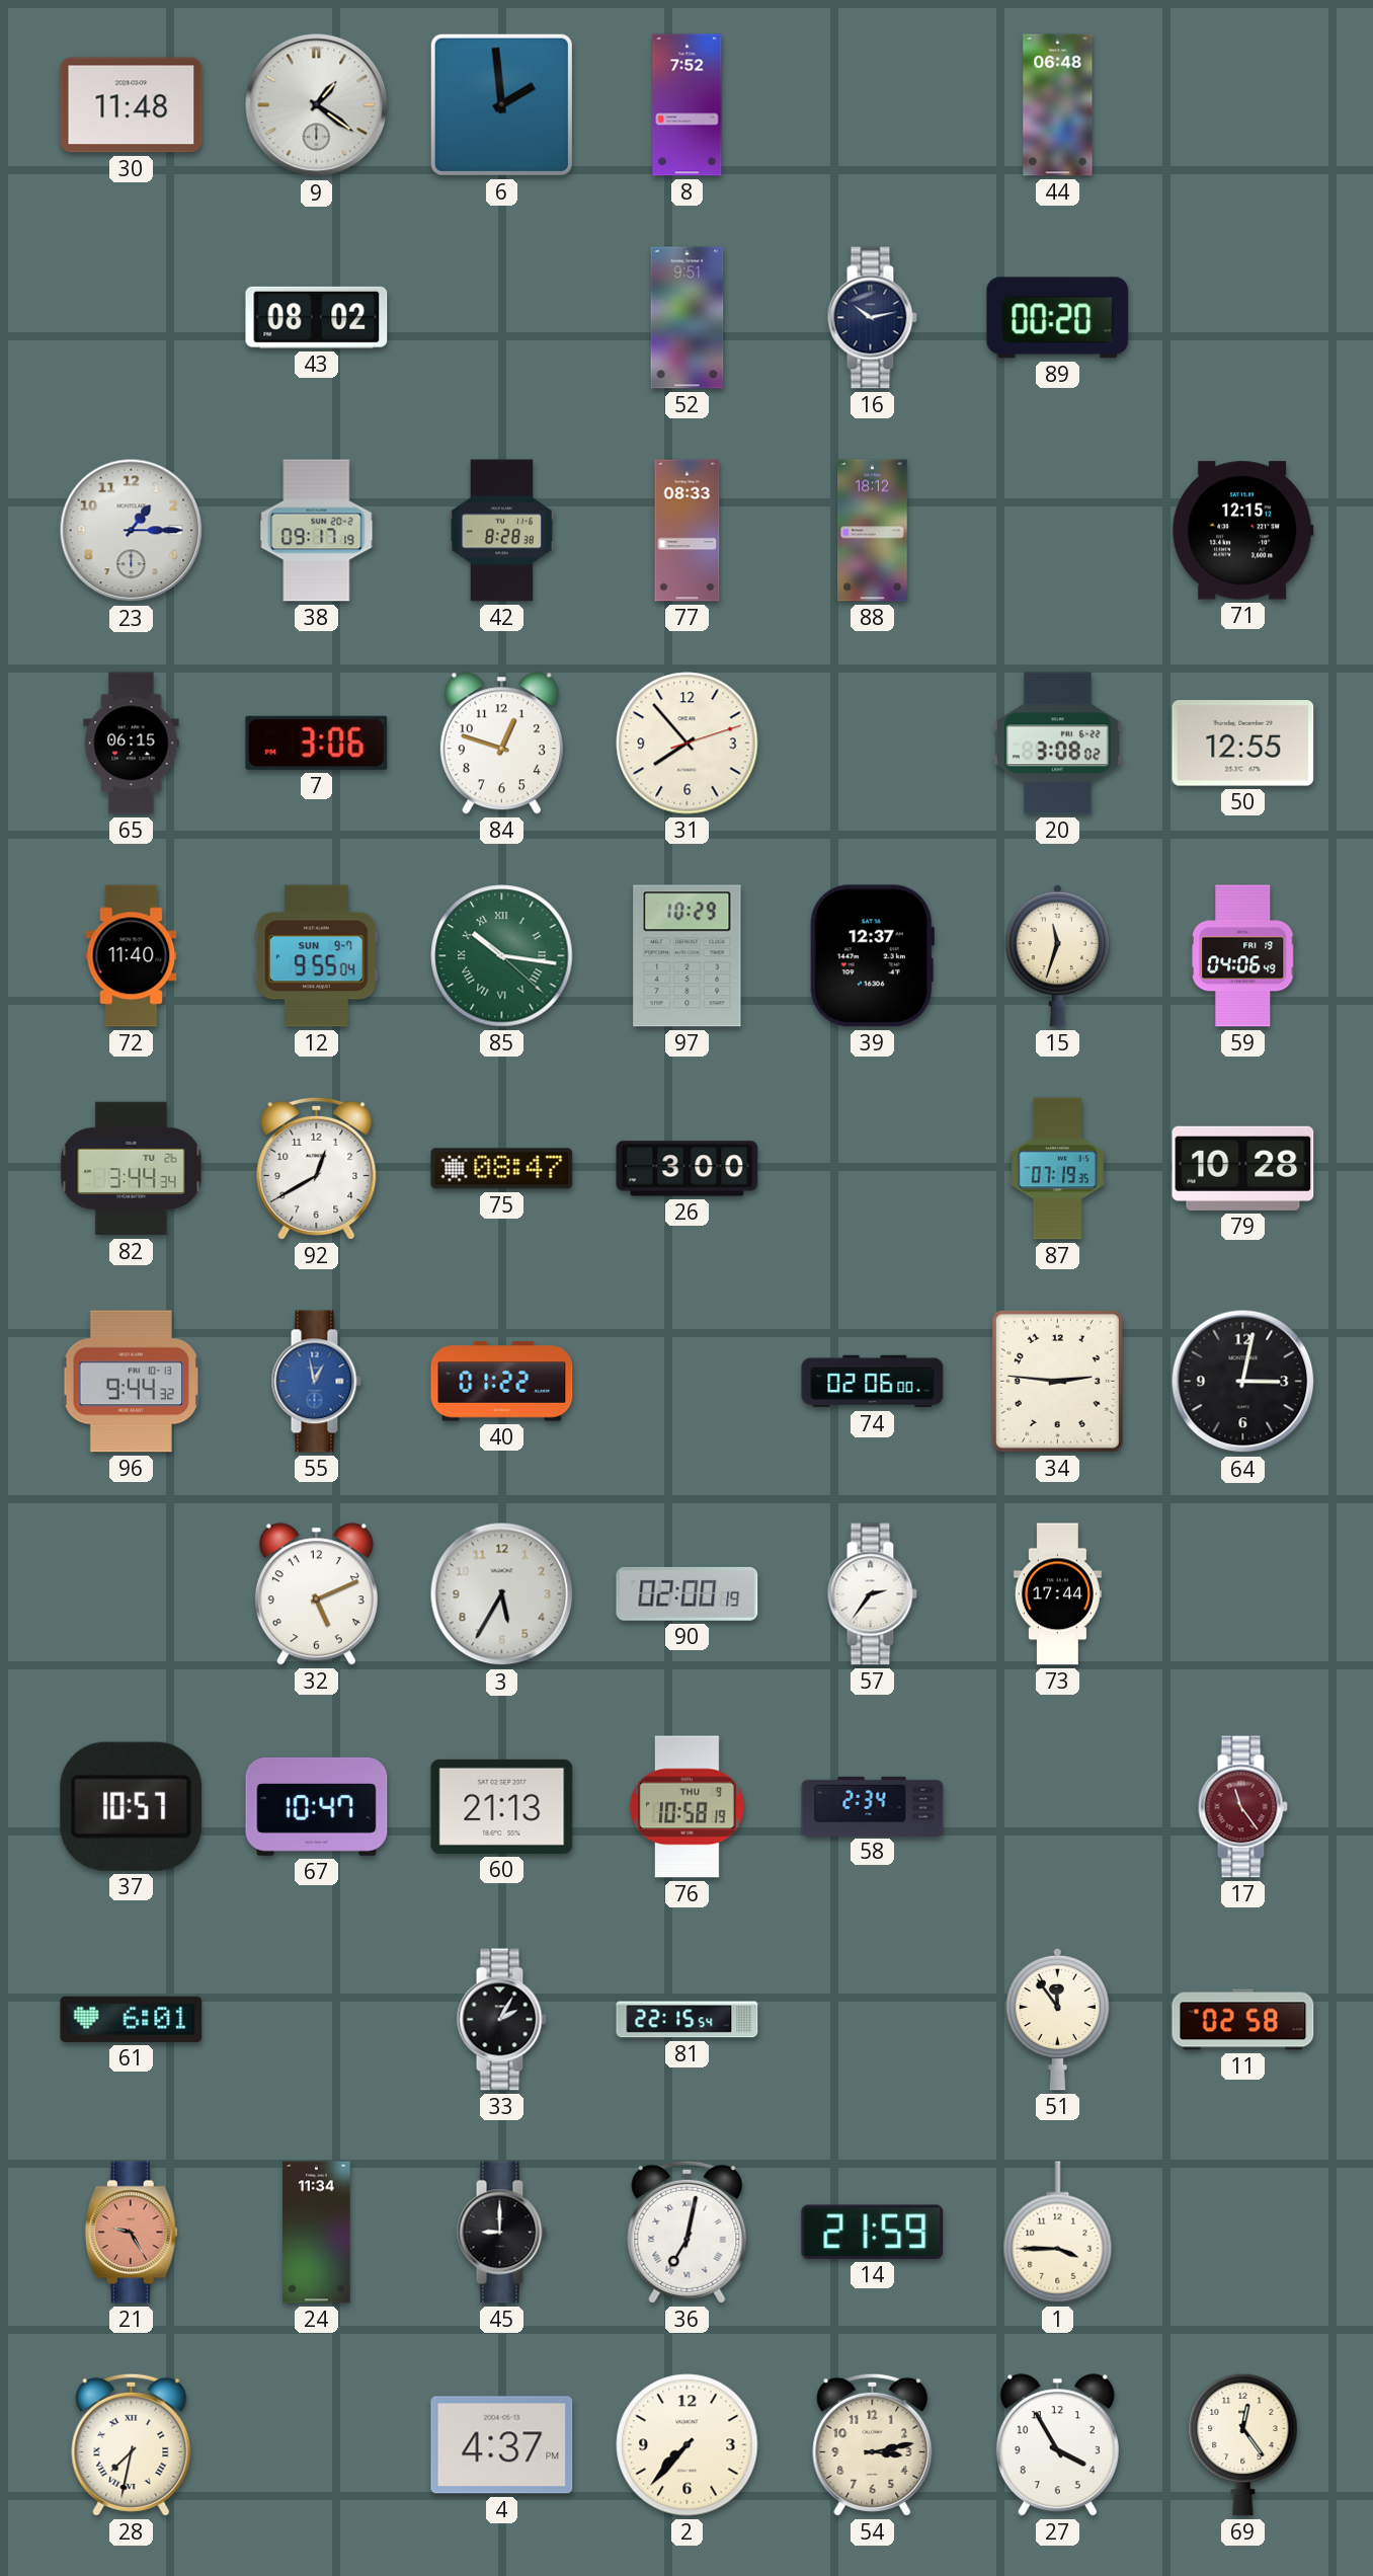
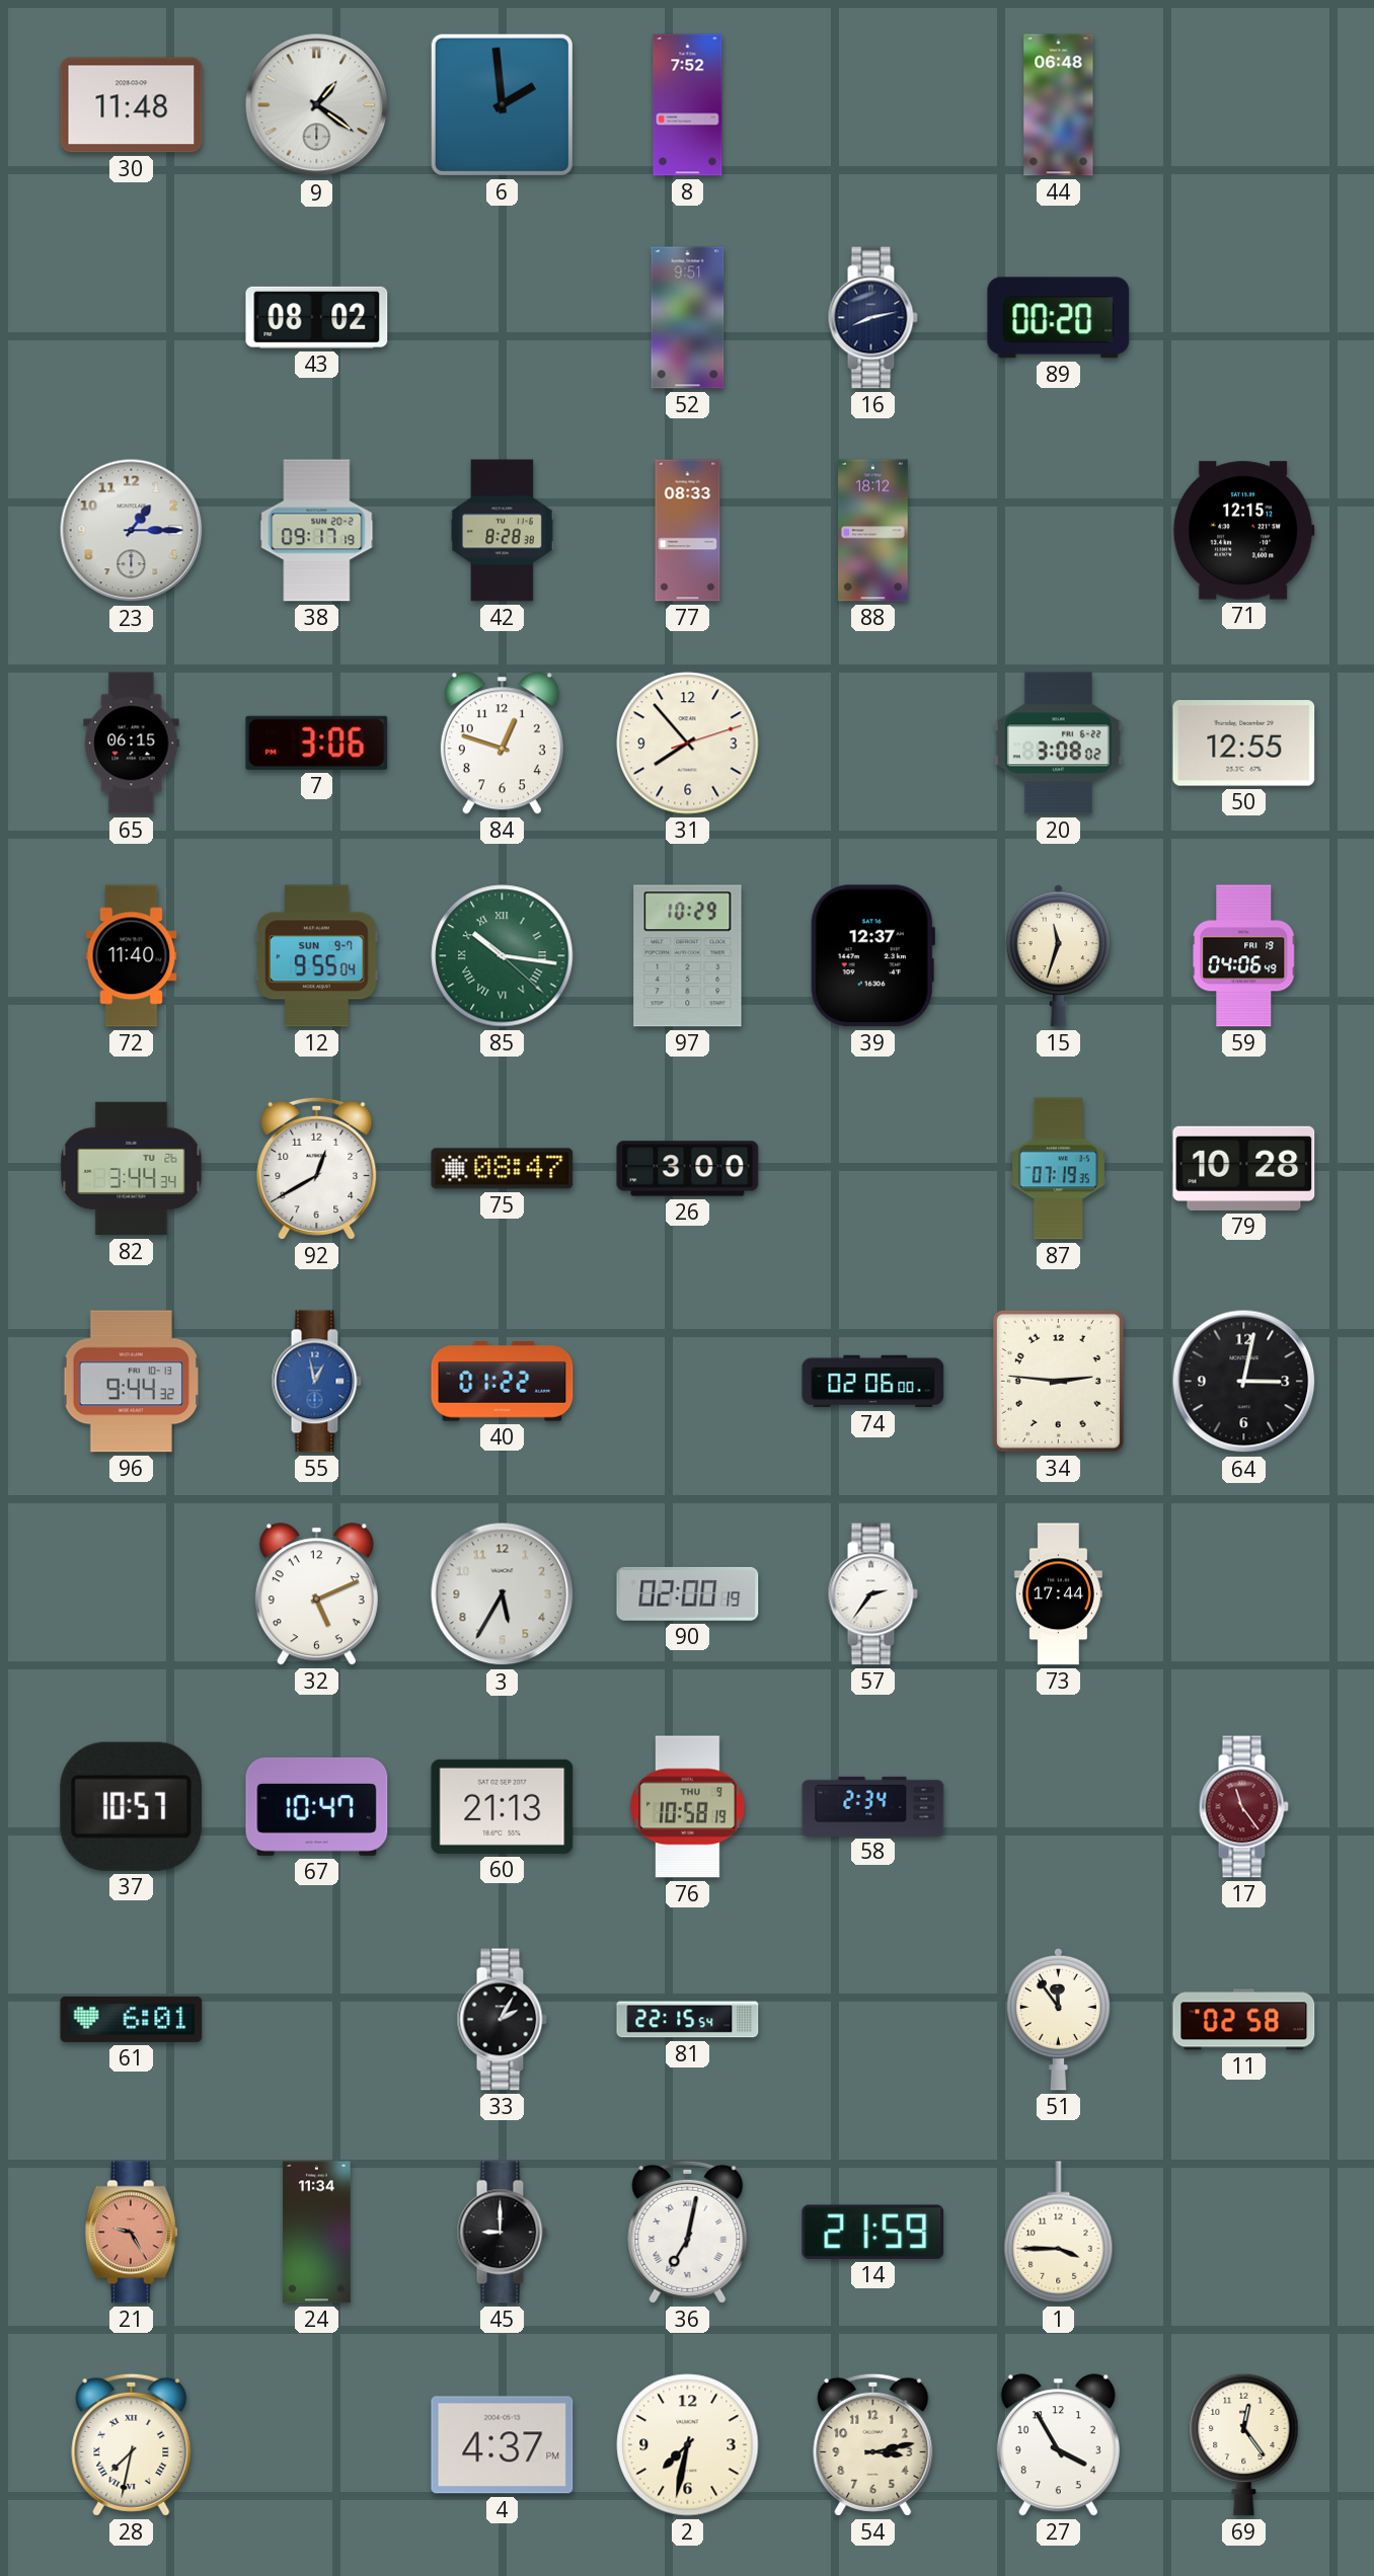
16: 10:13 -> 8:13
2: 7:37 -> 7:32
